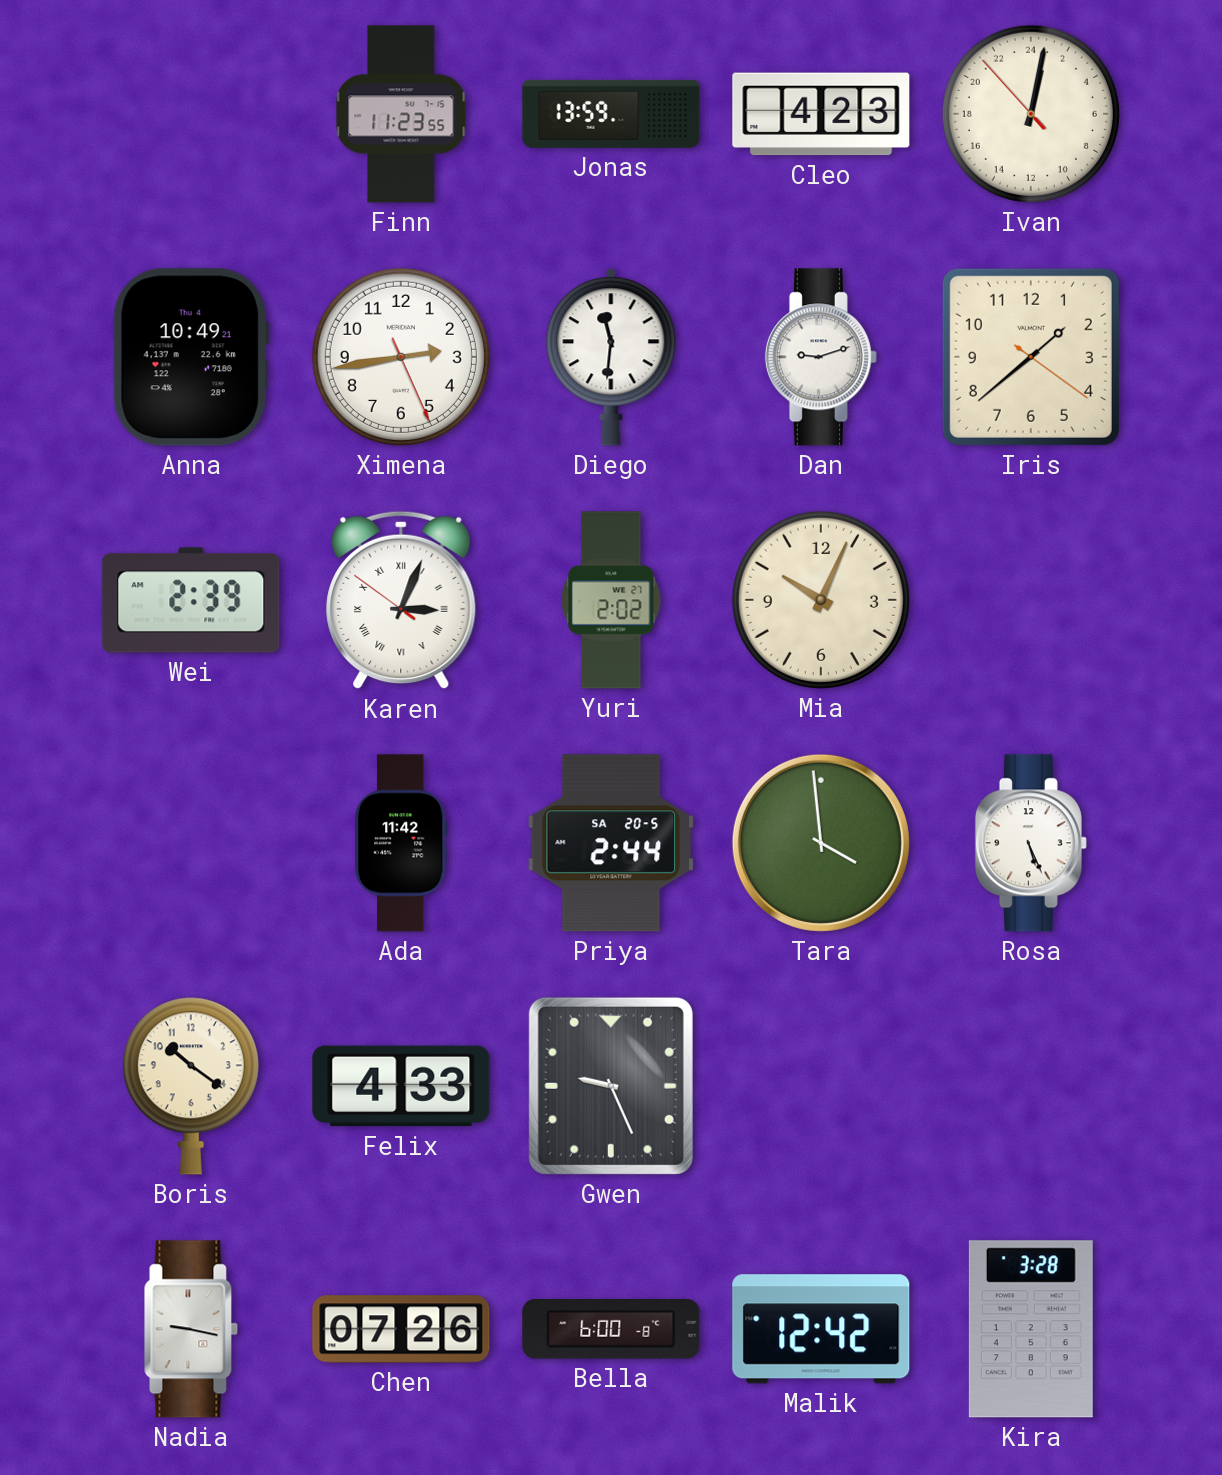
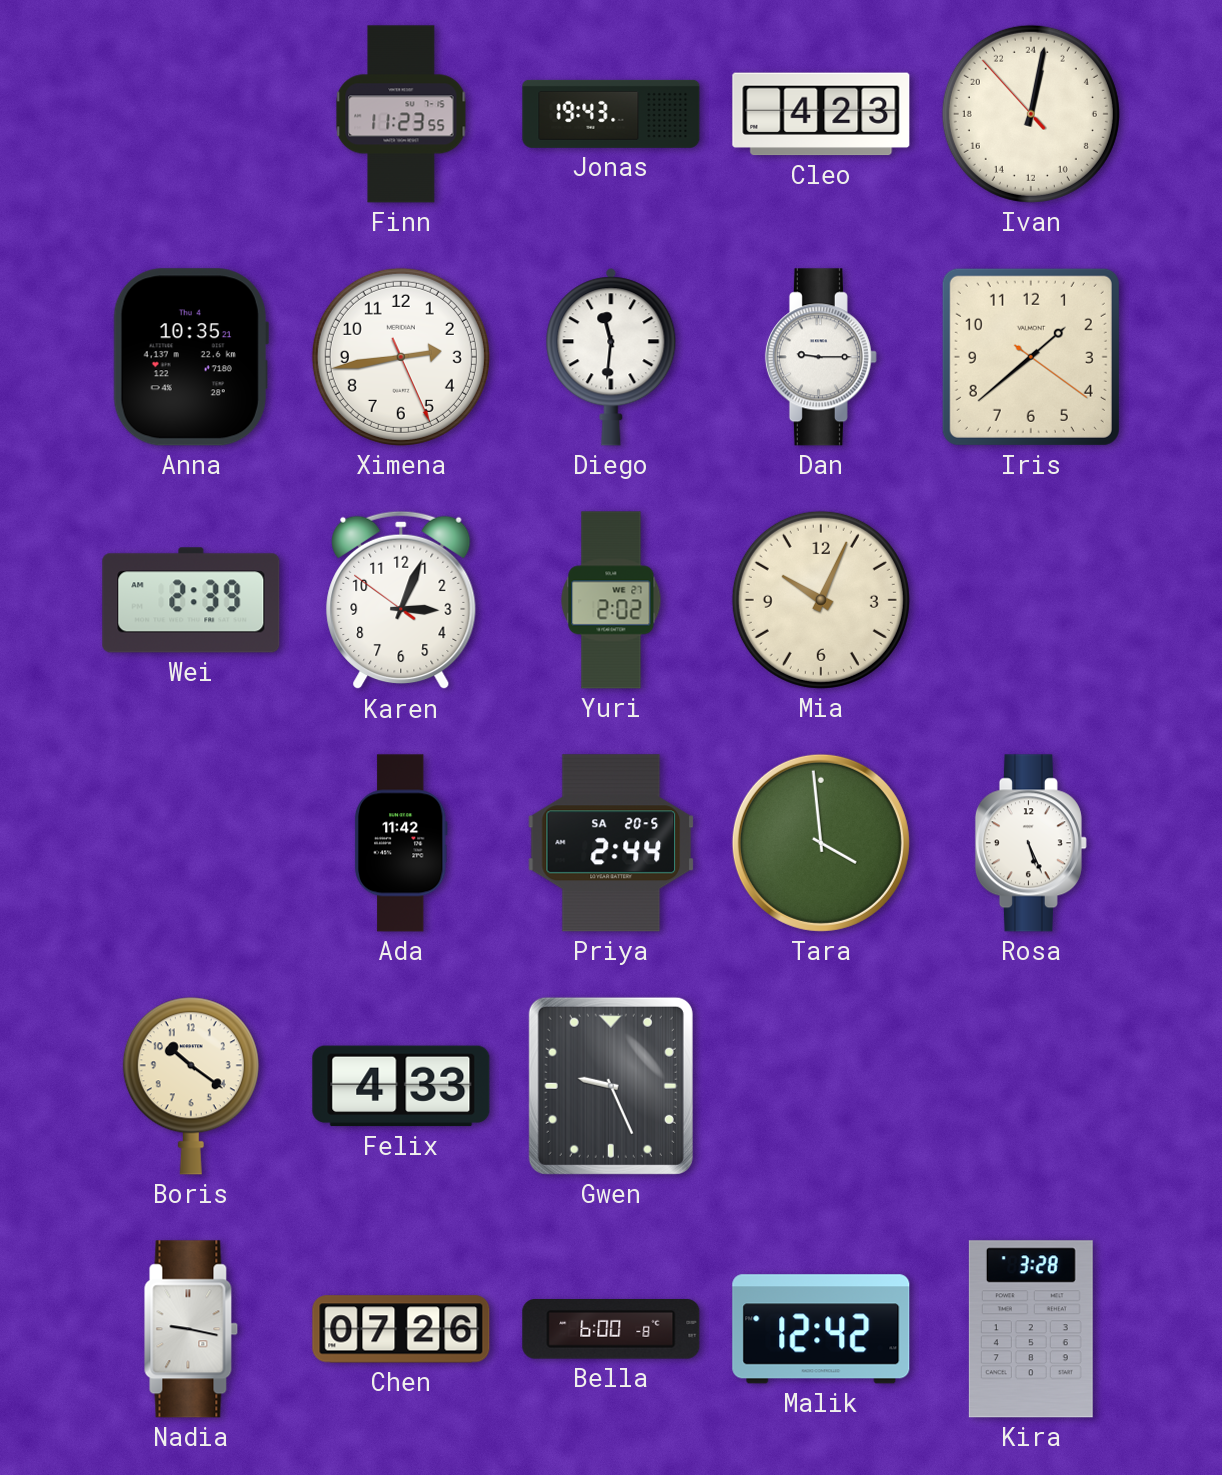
Jonas: 13:59 -> 19:43
Anna: 10:49 -> 10:35
Dan: 9:12 -> 9:15
Karen numerals: Roman -> Arabic
